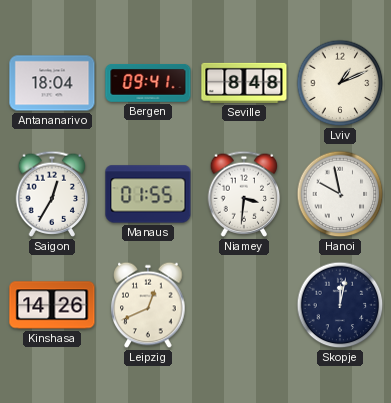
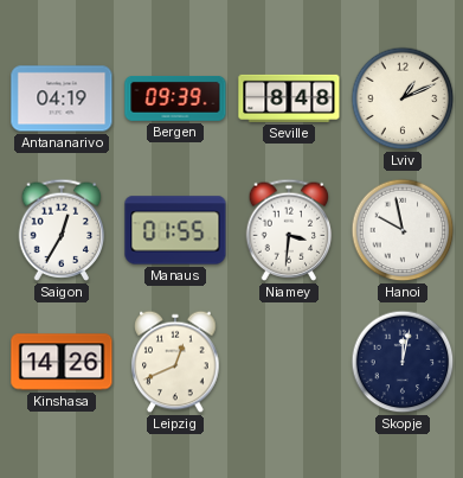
Antananarivo: 18:04 -> 04:19
Bergen: 09:41 -> 09:39
